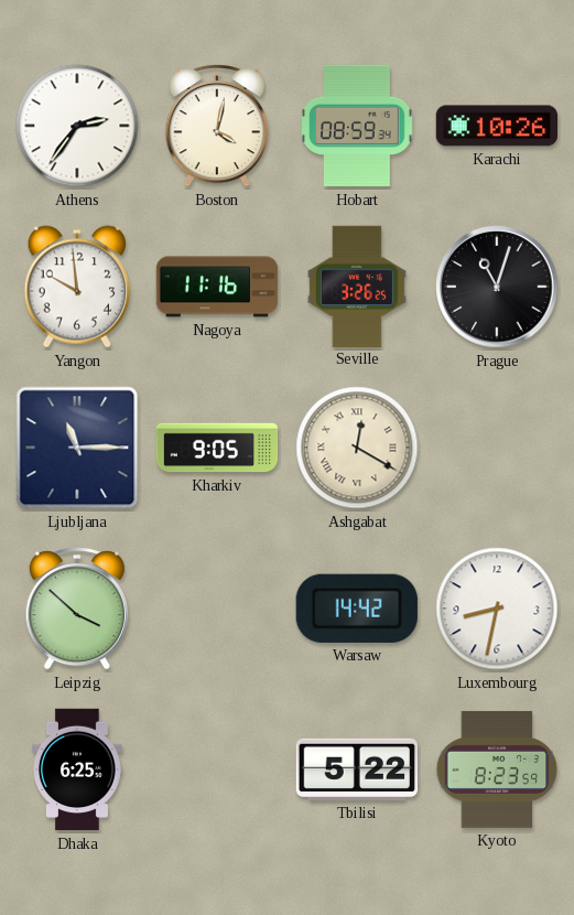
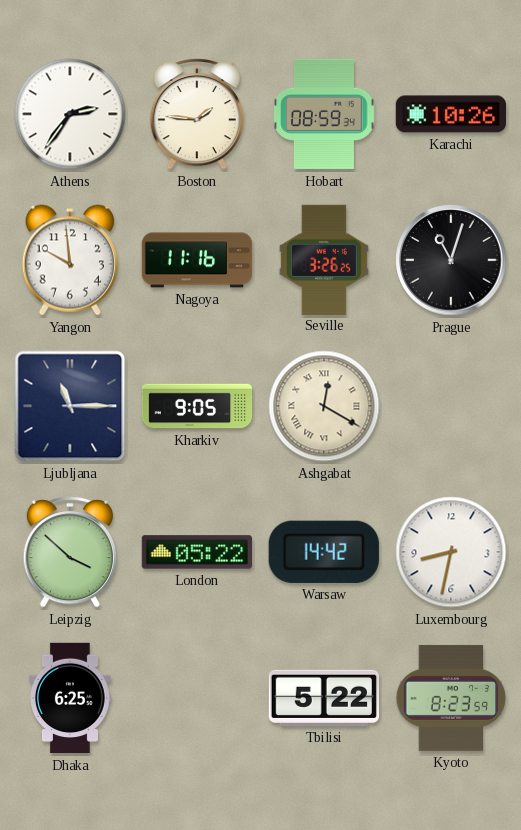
Boston: 4:02 -> 1:46
London: none -> 05:22
